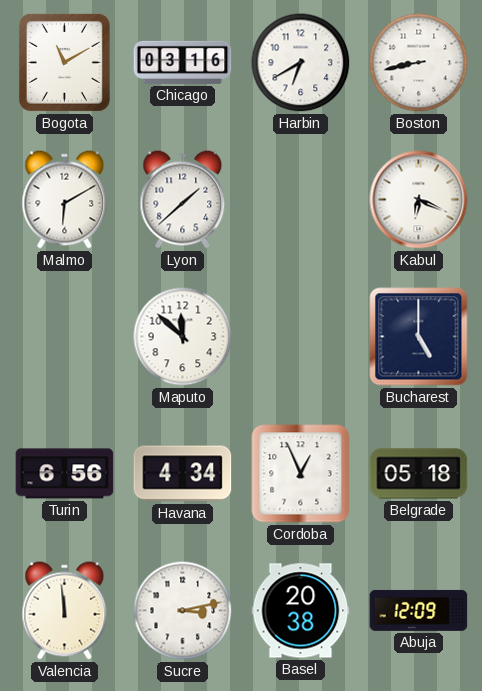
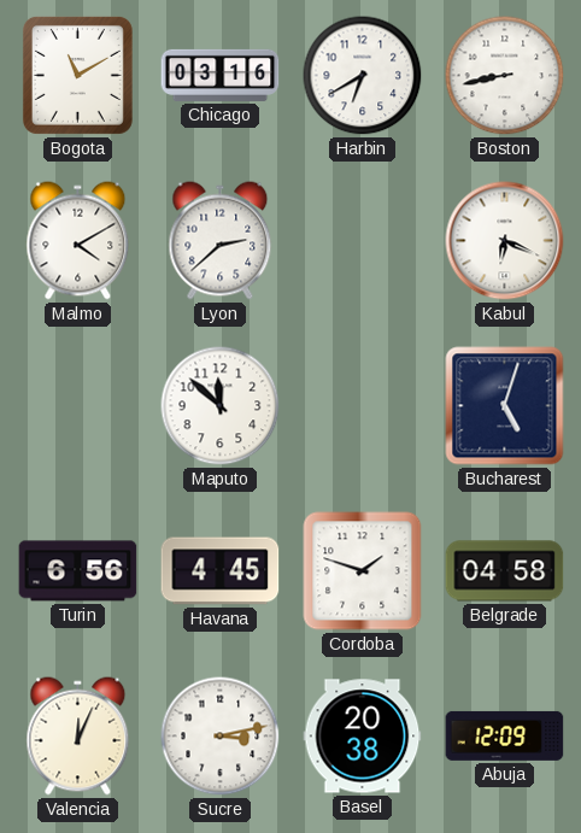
Malmo: 6:10 -> 4:10
Lyon: 1:38 -> 2:38
Bucharest: 5:00 -> 5:03
Havana: 4:34 -> 4:45
Cordoba: 12:56 -> 1:48
Belgrade: 05:18 -> 04:58
Valencia: 11:59 -> 12:04
